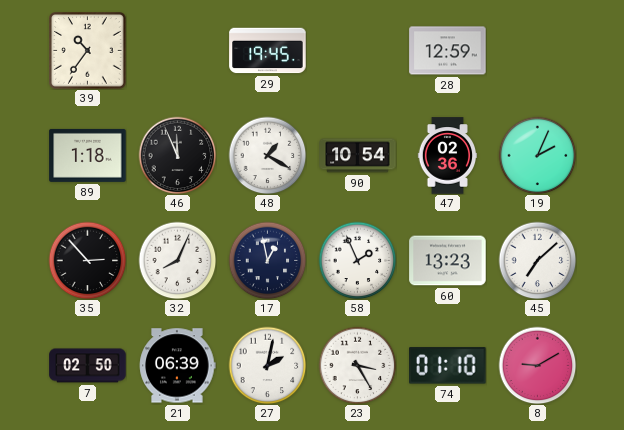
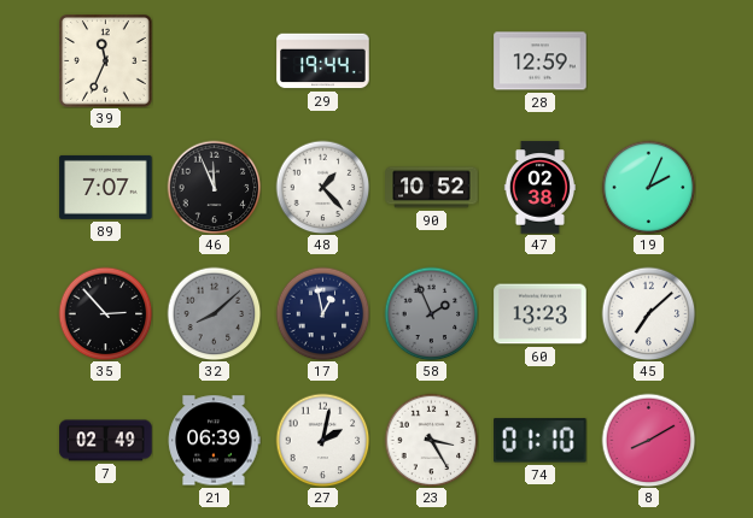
39: 10:36 -> 11:34
29: 19:45 -> 19:44
89: 1:18 -> 7:07
48: 1:20 -> 1:23
90: 10:54 -> 10:52
47: 02:36 -> 02:38
32: 8:04 -> 8:08
32 dial: white -> grey
58 dial: white -> grey
7: 02:50 -> 02:49
8: 9:10 -> 8:10
